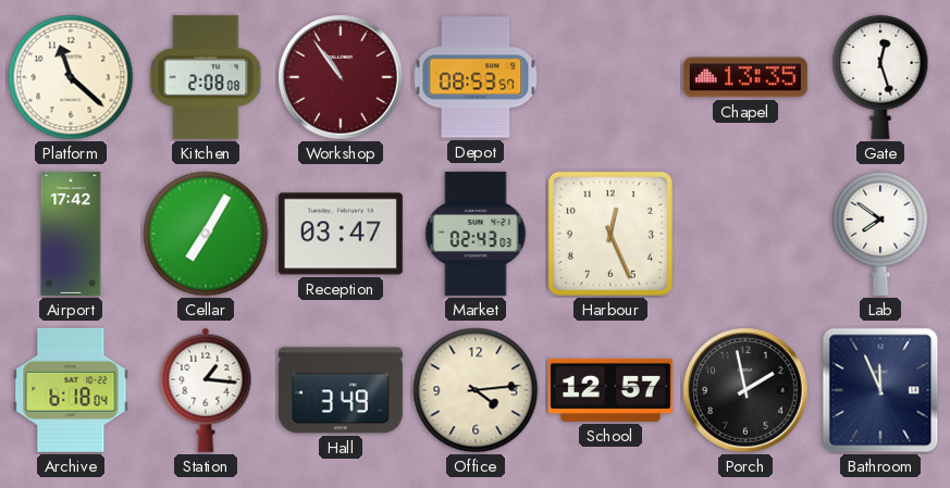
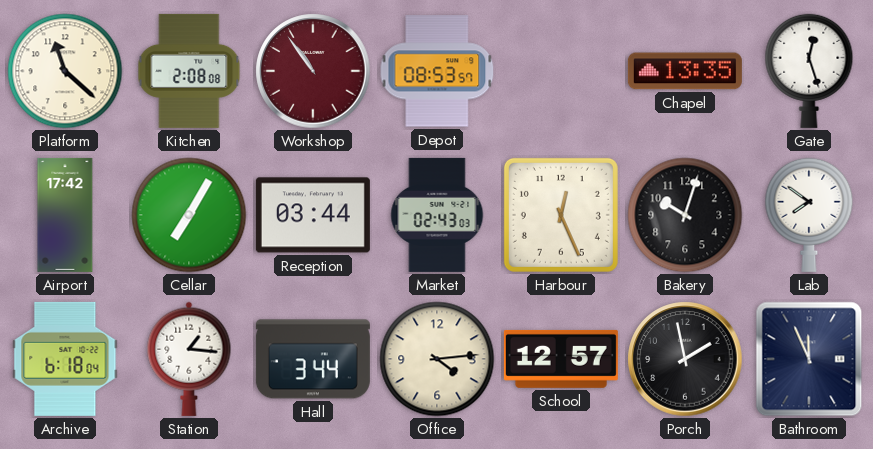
Reception: 03:47 -> 03:44
Bakery: none -> 10:03
Hall: 3:49 -> 3:44
